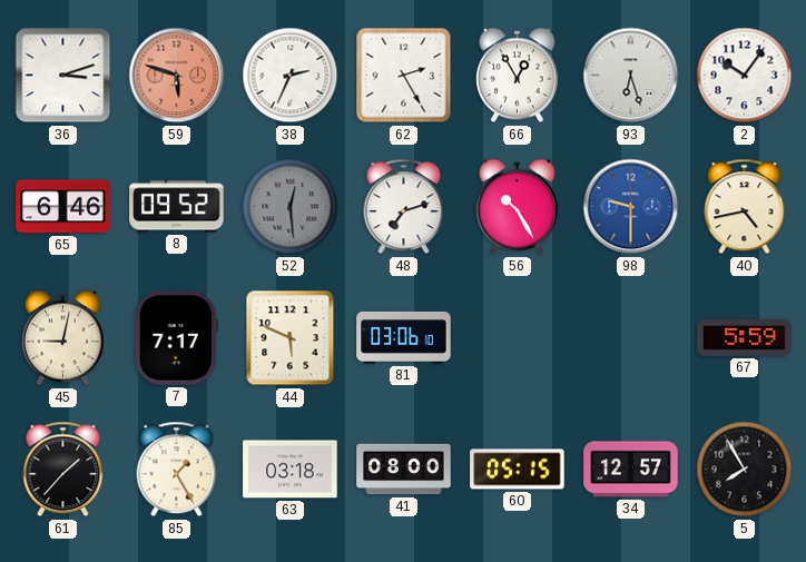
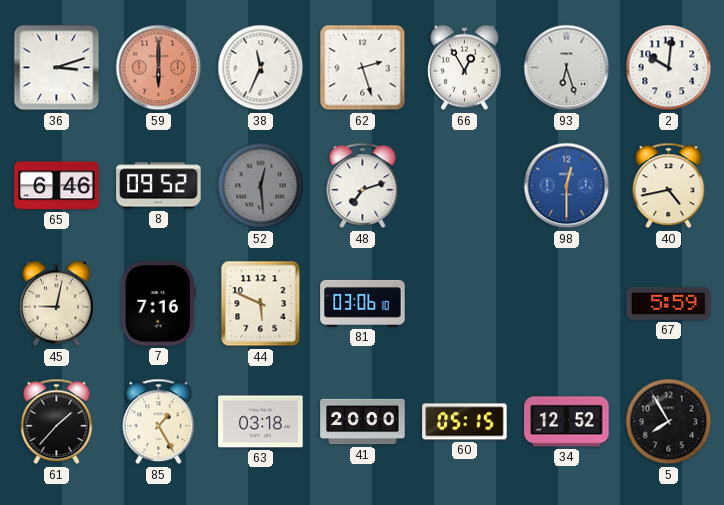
59: 5:48 -> 6:00
38: 2:34 -> 11:34
62: 2:25 -> 2:27
2: 10:06 -> 10:01
56: 10:25 -> none
98: 9:30 -> 12:30
7: 7:17 -> 7:16
41: 08:00 -> 20:00
34: 12:57 -> 12:52
